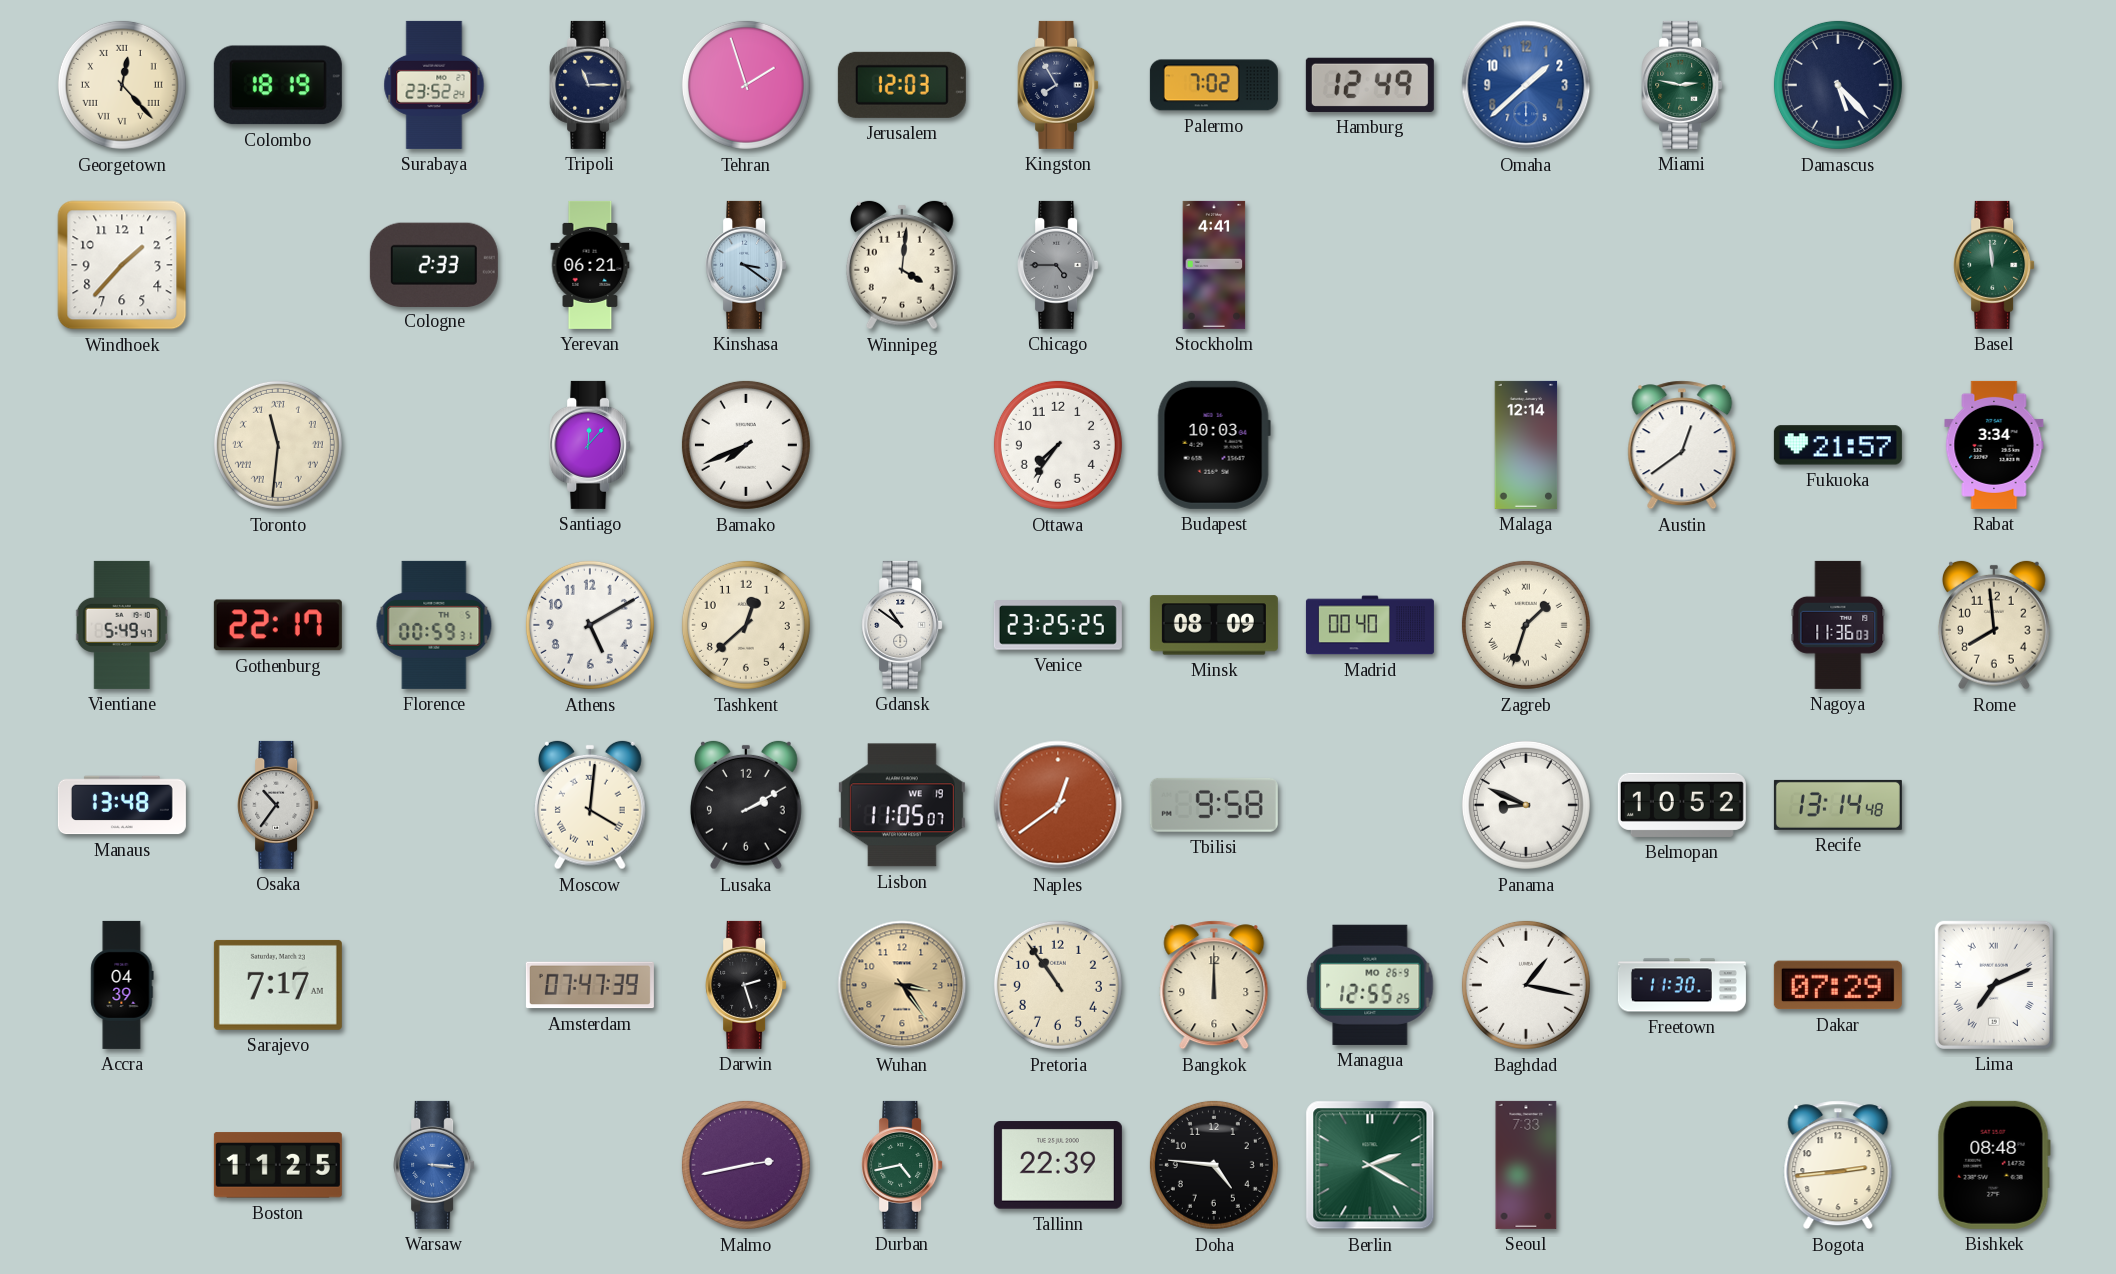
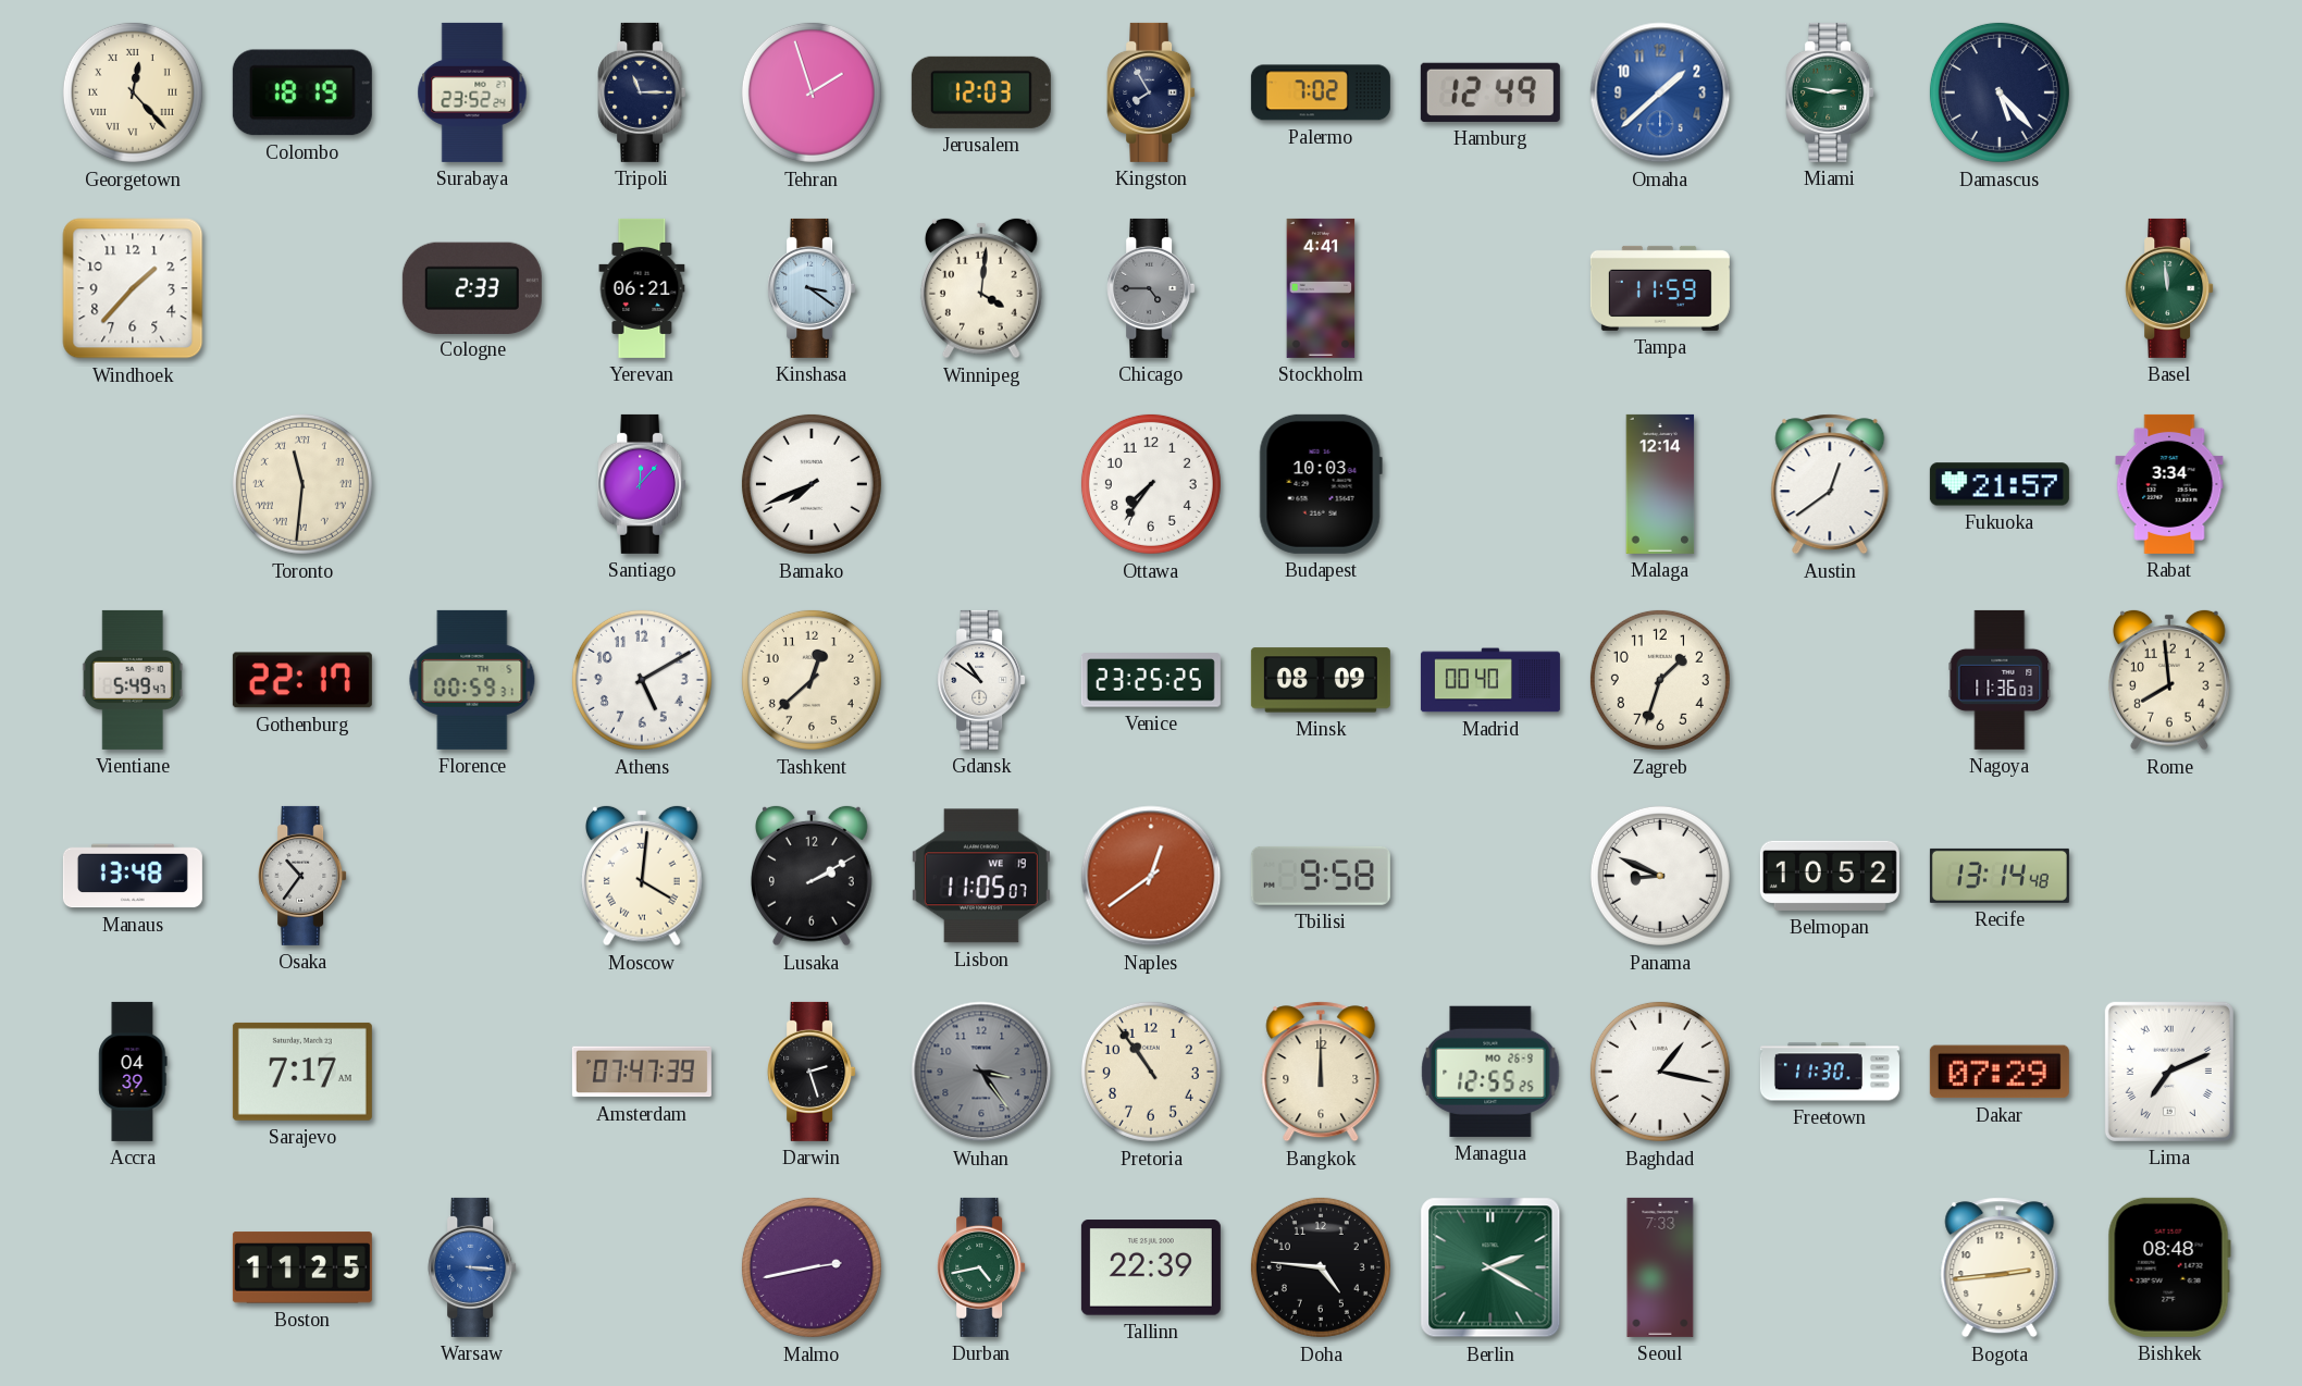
Tampa: none -> 11:59
Zagreb numerals: Roman -> Arabic
Wuhan dial: champagne -> grey
